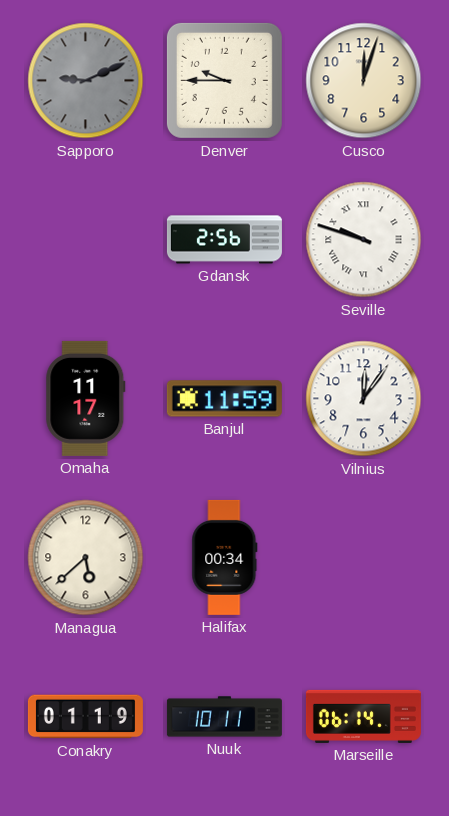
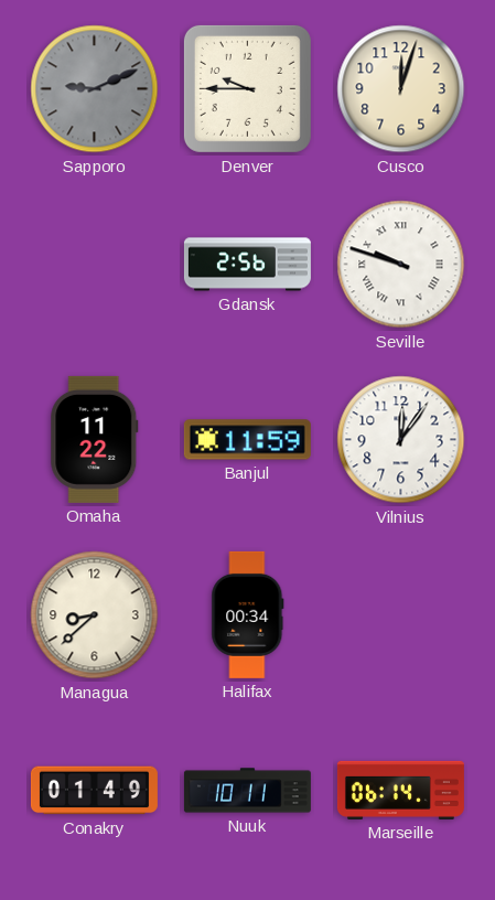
Omaha: 11:17 -> 11:22
Managua: 5:38 -> 8:38
Conakry: 01:19 -> 01:49
